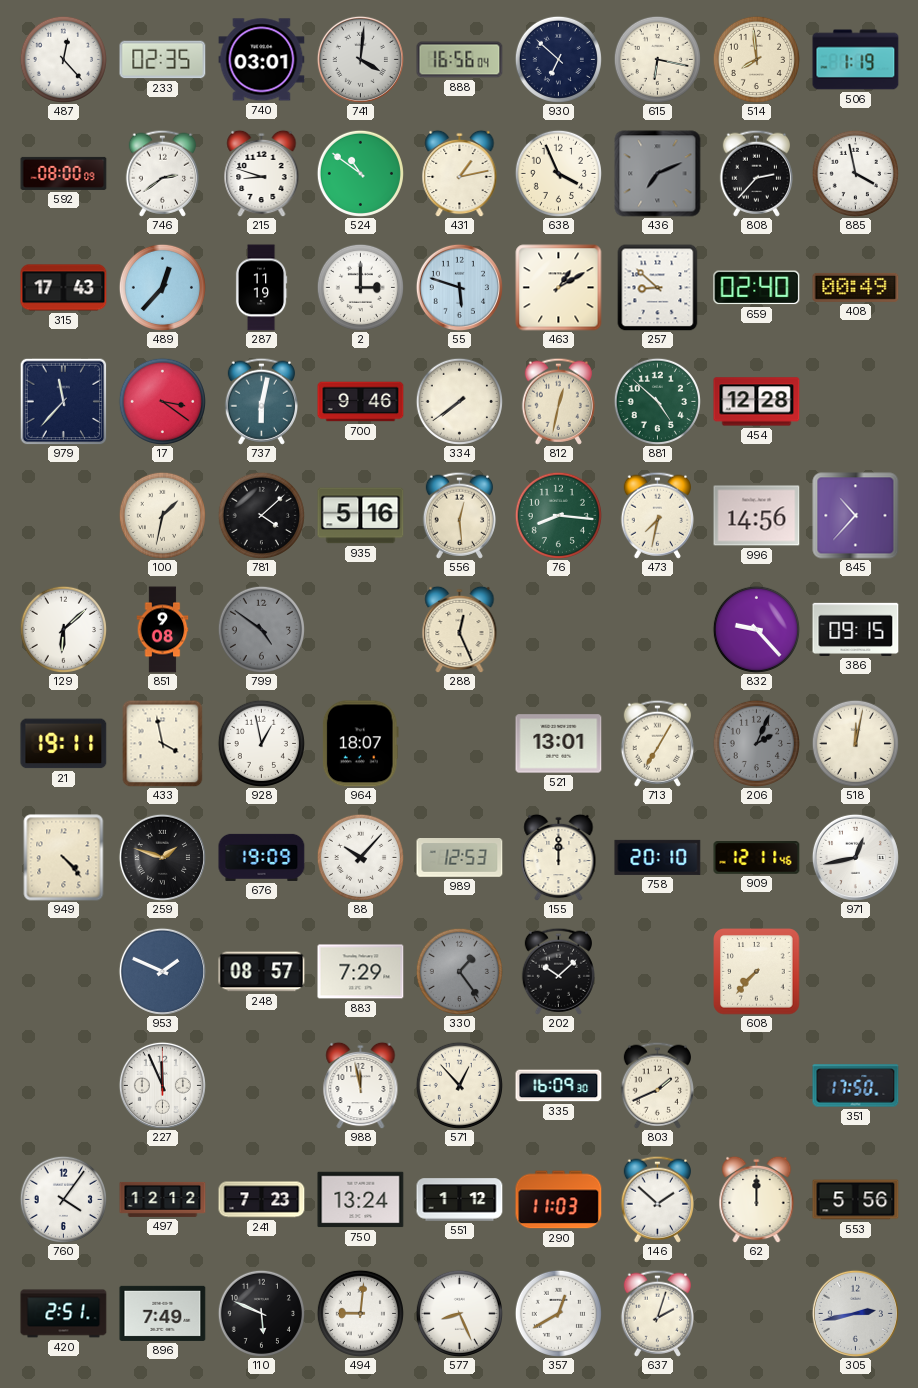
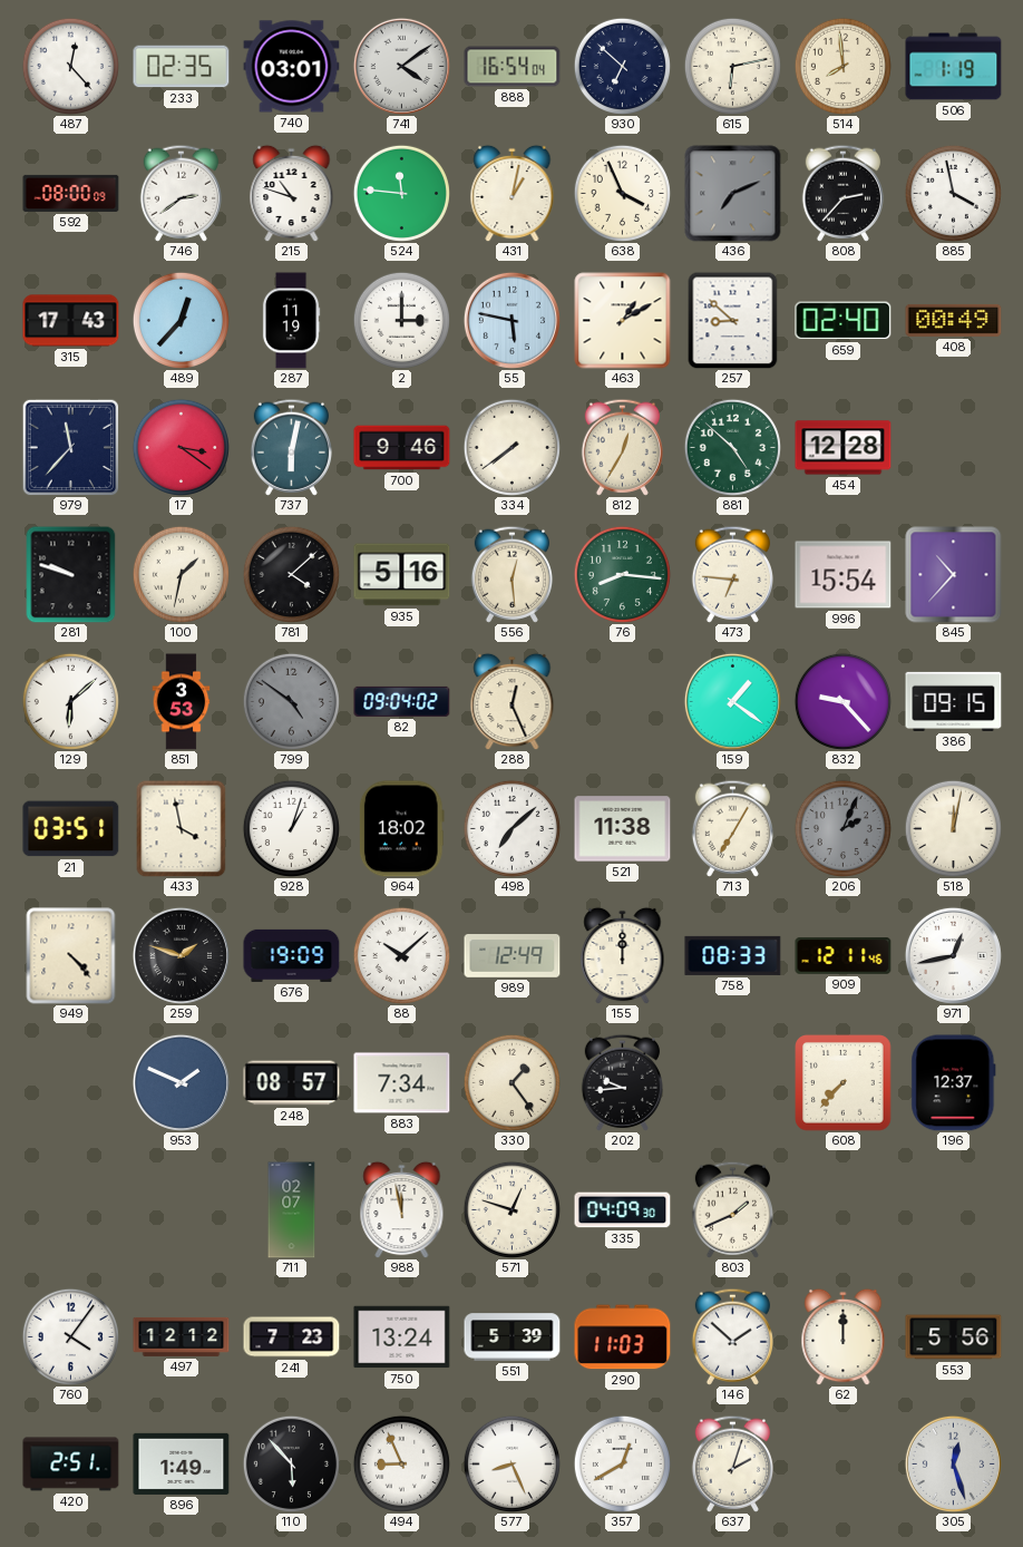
741: 4:01 -> 4:09
888: 16:56 -> 16:54
615: 6:17 -> 6:13
215: 8:48 -> 10:48
524: 10:51 -> 11:46
431: 1:13 -> 1:02
55: 5:48 -> 5:47
812: 12:32 -> 12:35
281: none -> 9:48
473: 7:32 -> 6:46
996: 14:56 -> 15:54
851: 9:08 -> 3:53
82: none -> 09:04
159: none -> 1:21
21: 19:11 -> 03:51
928: 12:58 -> 1:03
964: 18:07 -> 18:02
498: none -> 7:08
521: 13:01 -> 11:38
88: 10:07 -> 10:08
989: 12:53 -> 12:49
758: 20:10 -> 08:33
883: 7:29 -> 7:34
330 dial: grey -> cream
202: 10:08 -> 9:44
196: none -> 12:37
227: 11:56 -> none
711: none -> 02:07
571: 12:53 -> 12:48
335: 16:09 -> 04:09
351: 17:50 -> none
551: 1:12 -> 5:39
896: 7:49 -> 1:49
110: 5:49 -> 5:53
494: 9:01 -> 8:56
305: 2:43 -> 12:27
